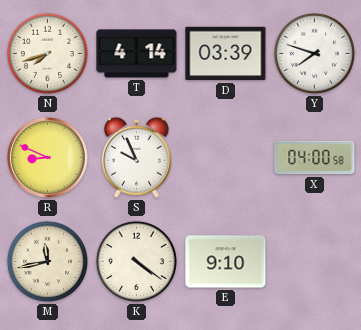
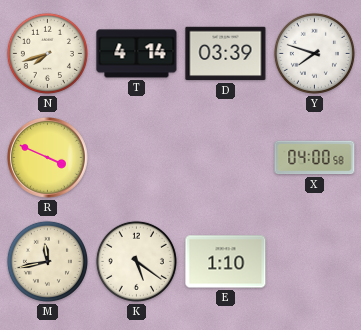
R: 8:49 -> 3:49
S: 9:56 -> none
K: 4:21 -> 5:21
E: 9:10 -> 1:10
